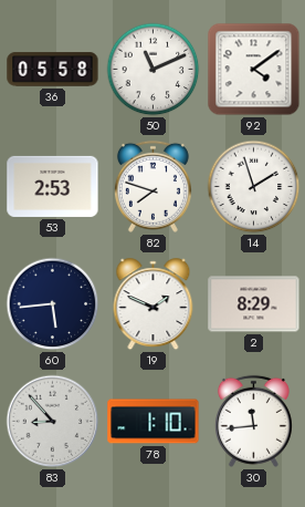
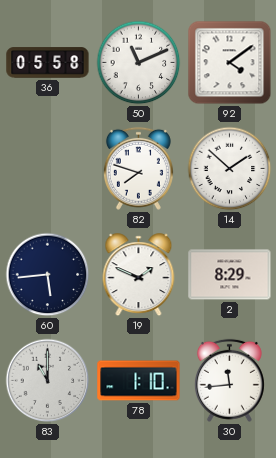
53: 2:53 -> none
14: 1:57 -> 1:52
83: 8:53 -> 11:00
